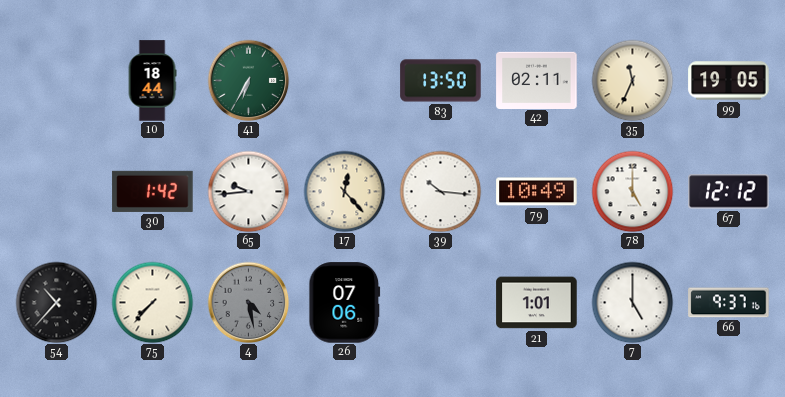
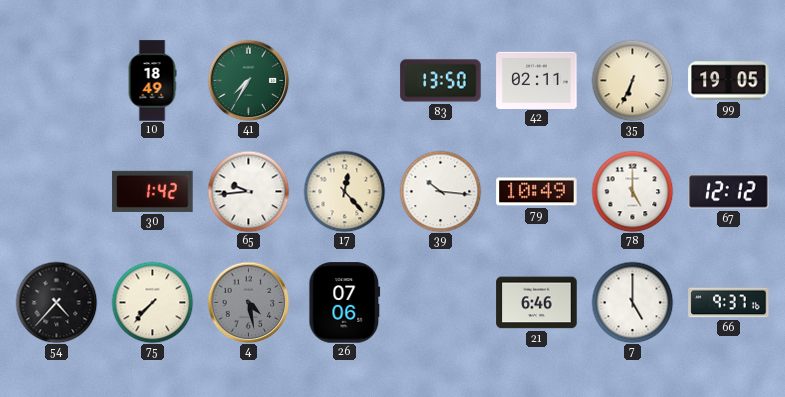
10: 18:44 -> 18:49
41: 6:35 -> 7:35
35: 11:34 -> 6:34
54: 10:37 -> 4:37
21: 1:01 -> 6:46
